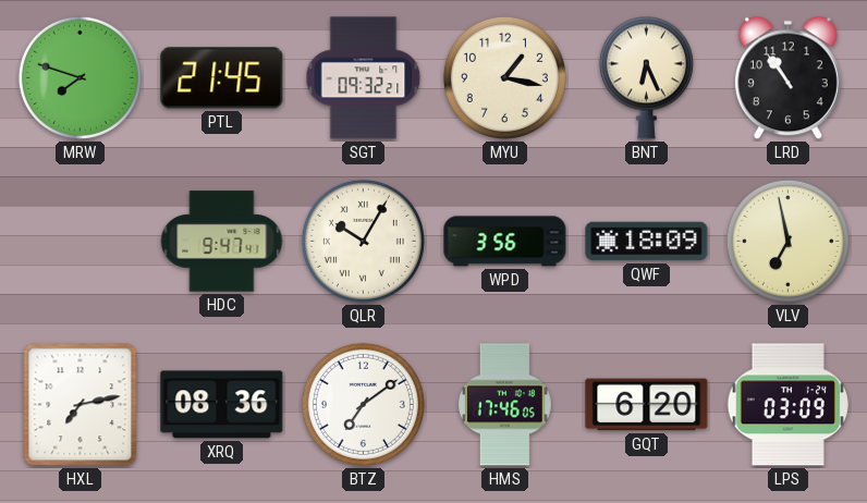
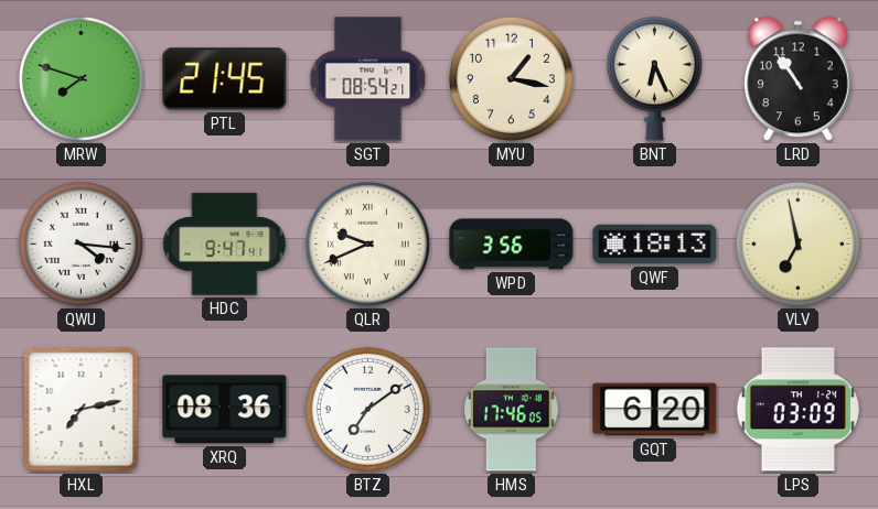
SGT: 09:32 -> 08:54
QWU: none -> 4:16
QLR: 10:05 -> 9:41
QWF: 18:09 -> 18:13
